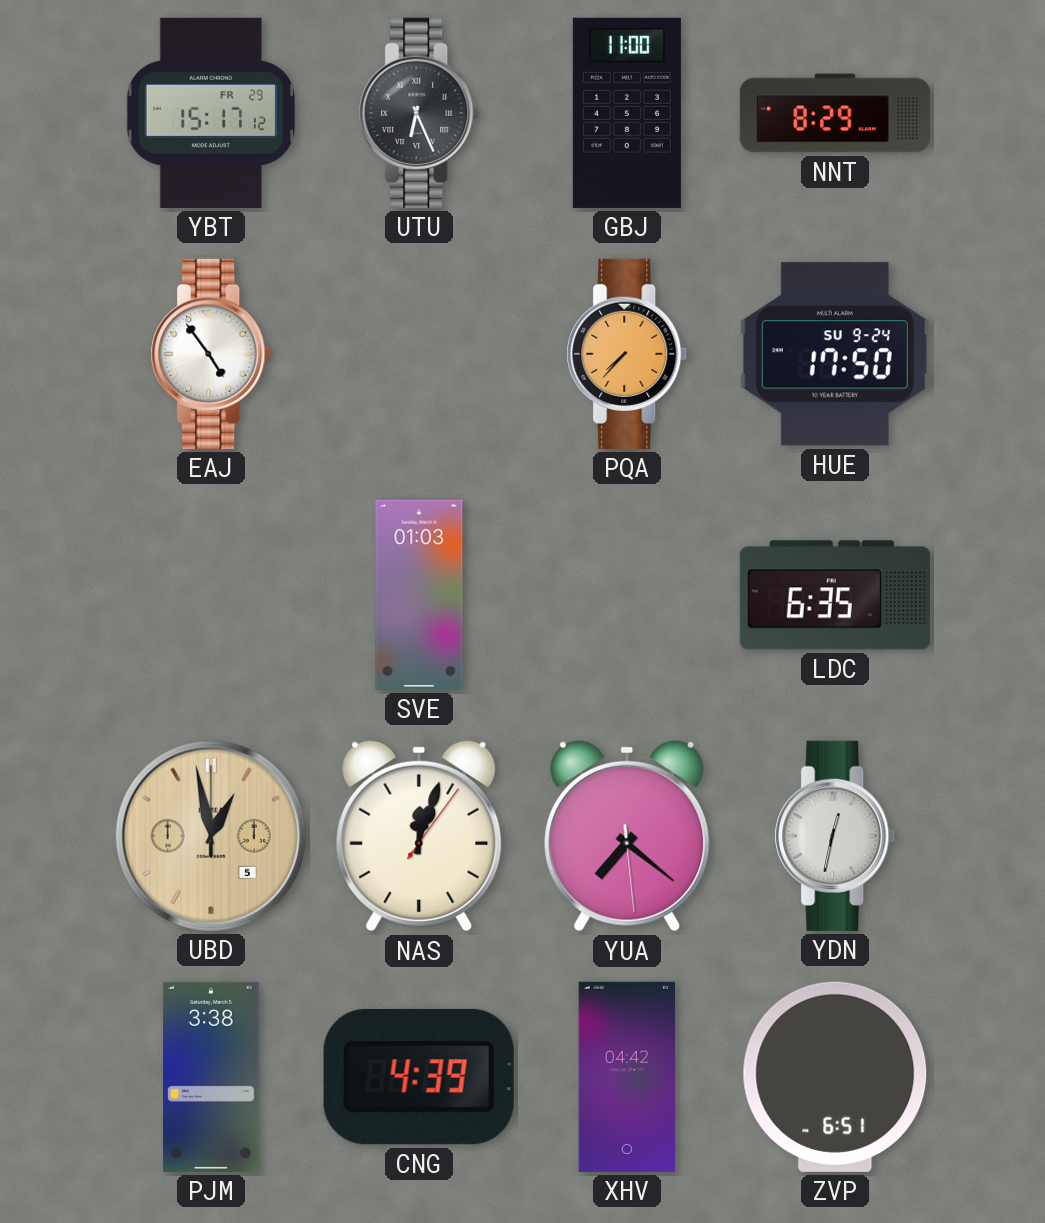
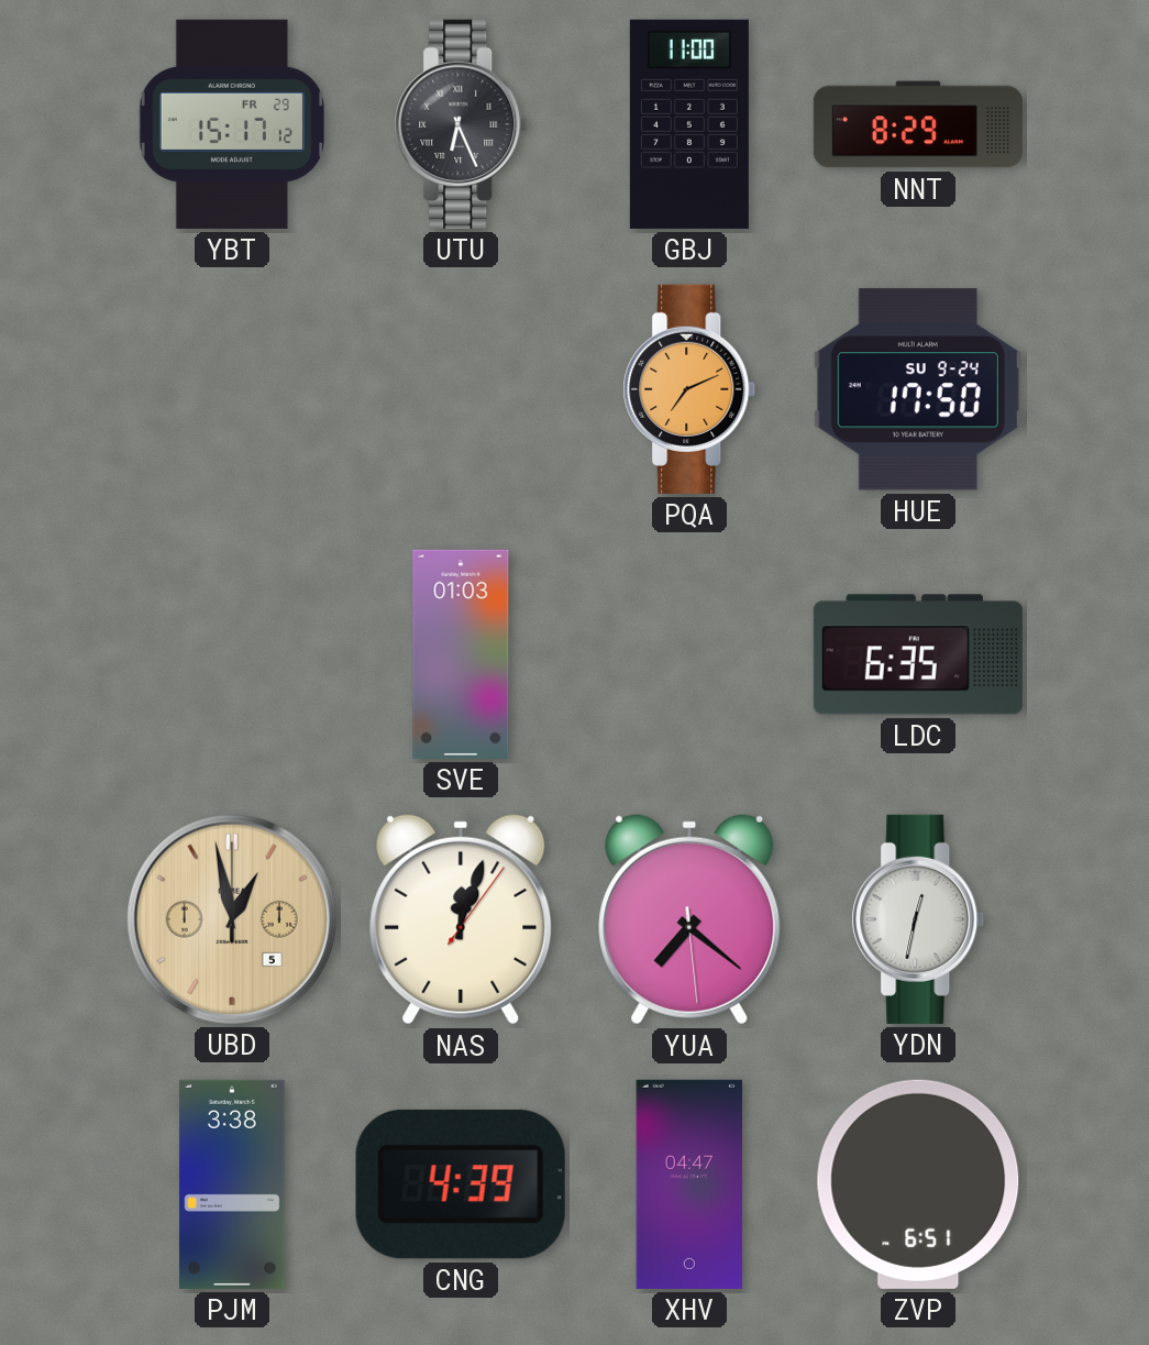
EAJ: 4:54 -> none
PQA: 7:37 -> 7:11
XHV: 04:42 -> 04:47
